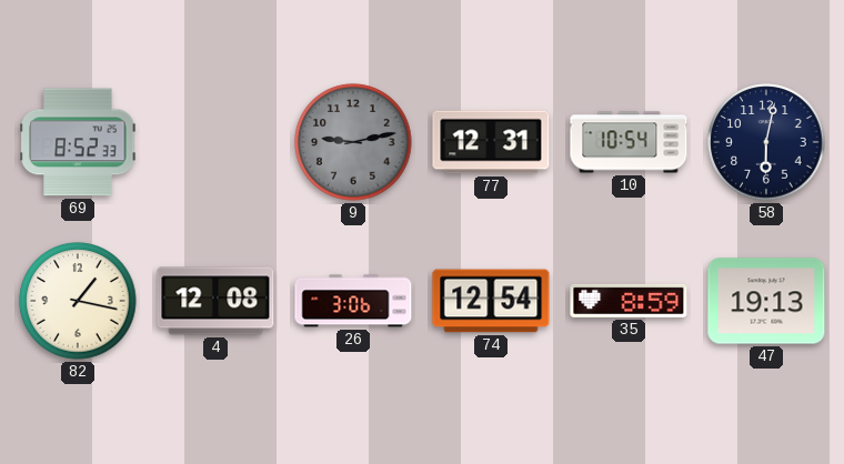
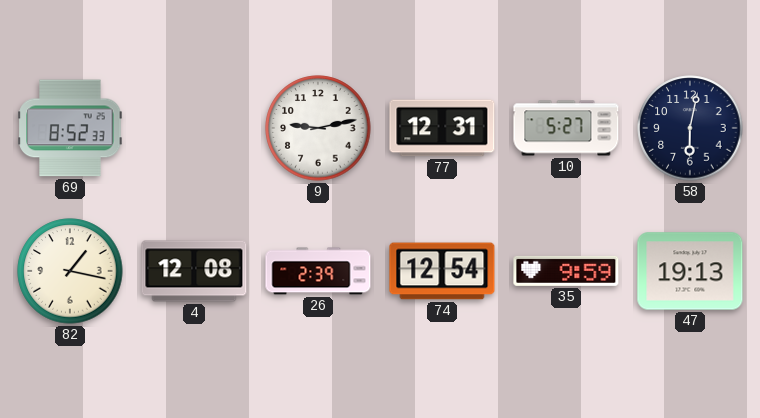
9 dial: grey -> white
10: 10:54 -> 5:27
26: 3:06 -> 2:39
35: 8:59 -> 9:59
